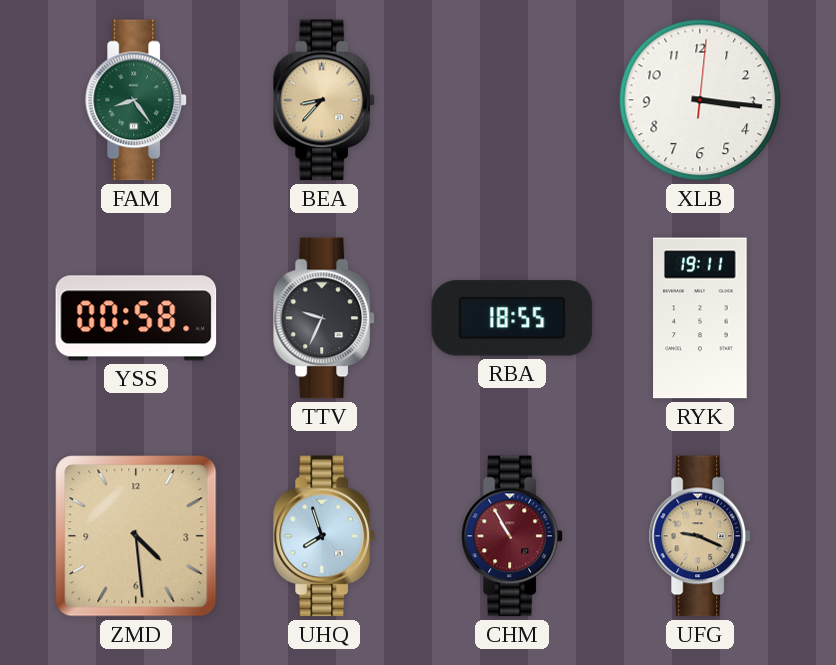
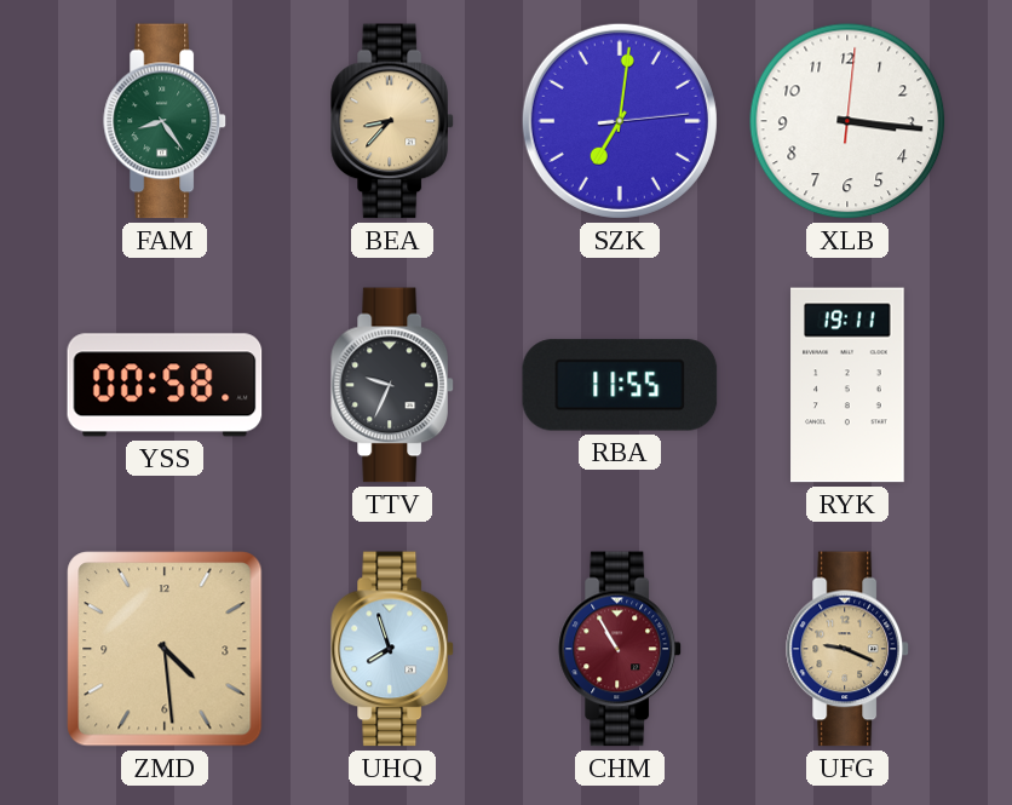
SZK: none -> 7:01
RBA: 18:55 -> 11:55
